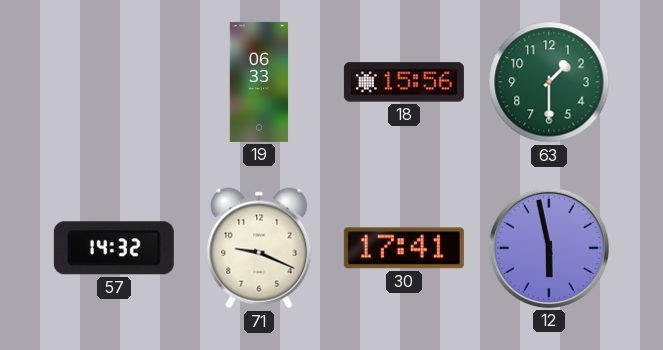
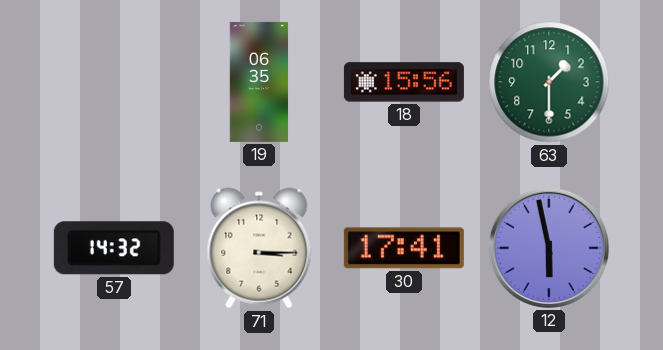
19: 06:33 -> 06:35
71: 9:19 -> 3:15
